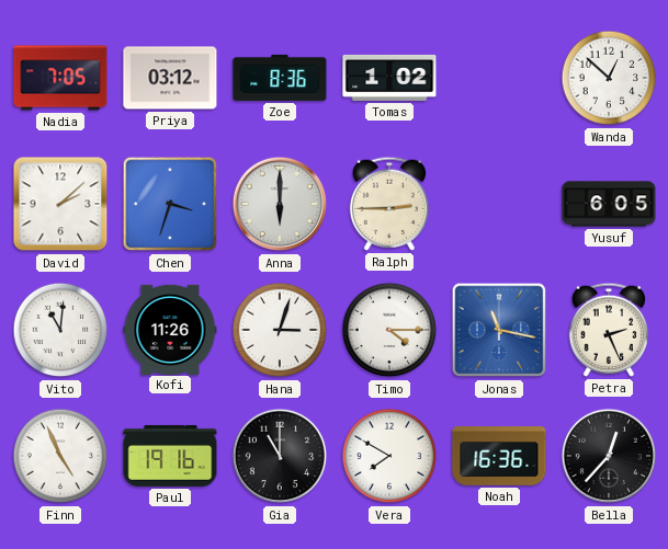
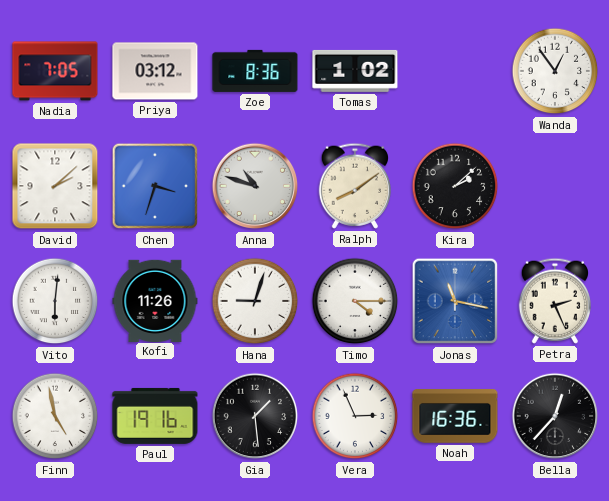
Wanda: 12:52 -> 12:54
Anna: 6:00 -> 10:48
Ralph: 2:45 -> 8:09
Kira: none -> 2:08
Yusuf: 6:05 -> none
Vito: 11:01 -> 6:01
Hana: 3:03 -> 9:03
Finn: 4:56 -> 4:58
Gia: 11:00 -> 1:29
Vera: 7:50 -> 2:56
